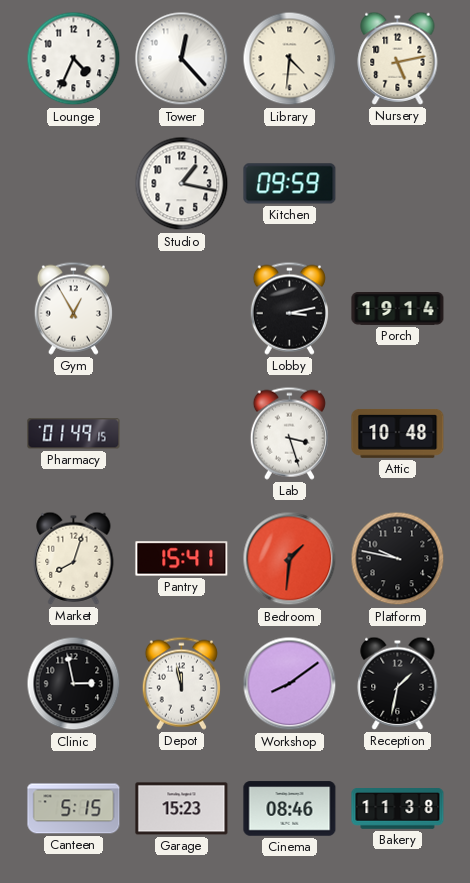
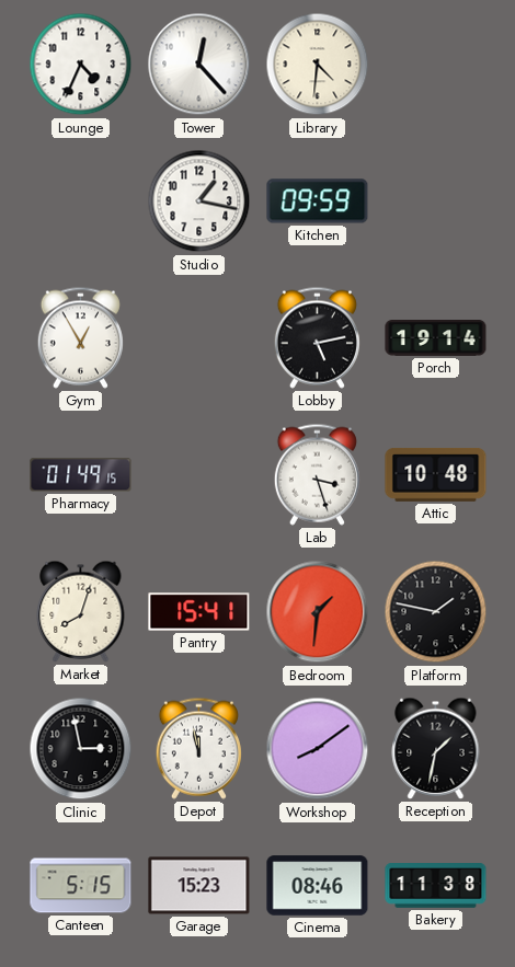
Nursery: 5:13 -> none
Lobby: 3:13 -> 5:13
Platform: 9:47 -> 1:47
